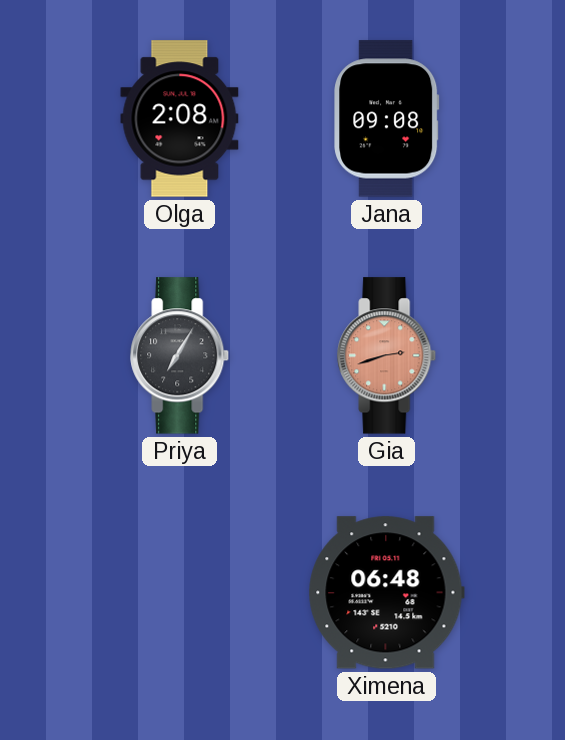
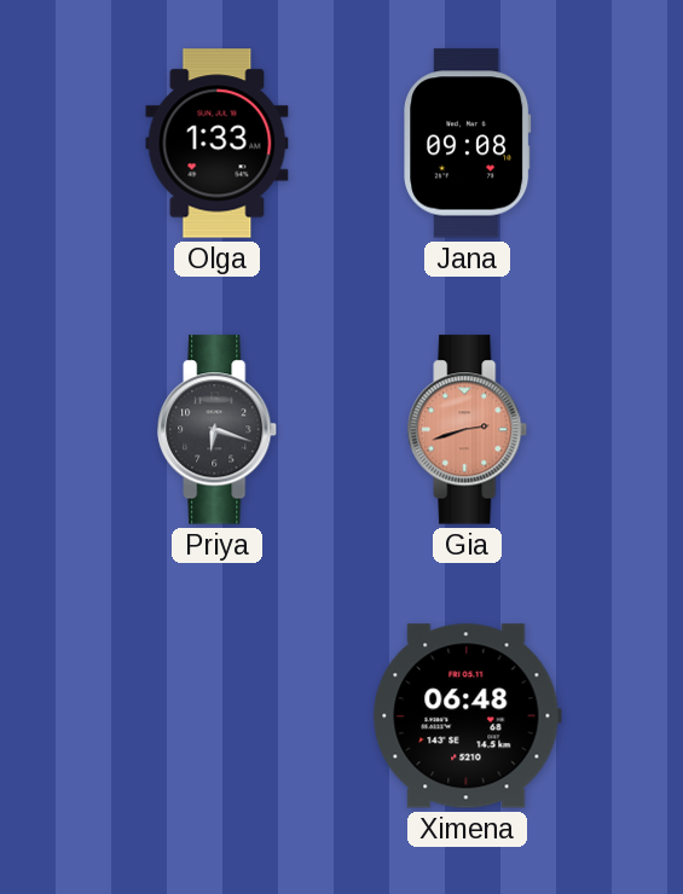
Olga: 2:08 -> 1:33
Priya: 7:05 -> 6:18
